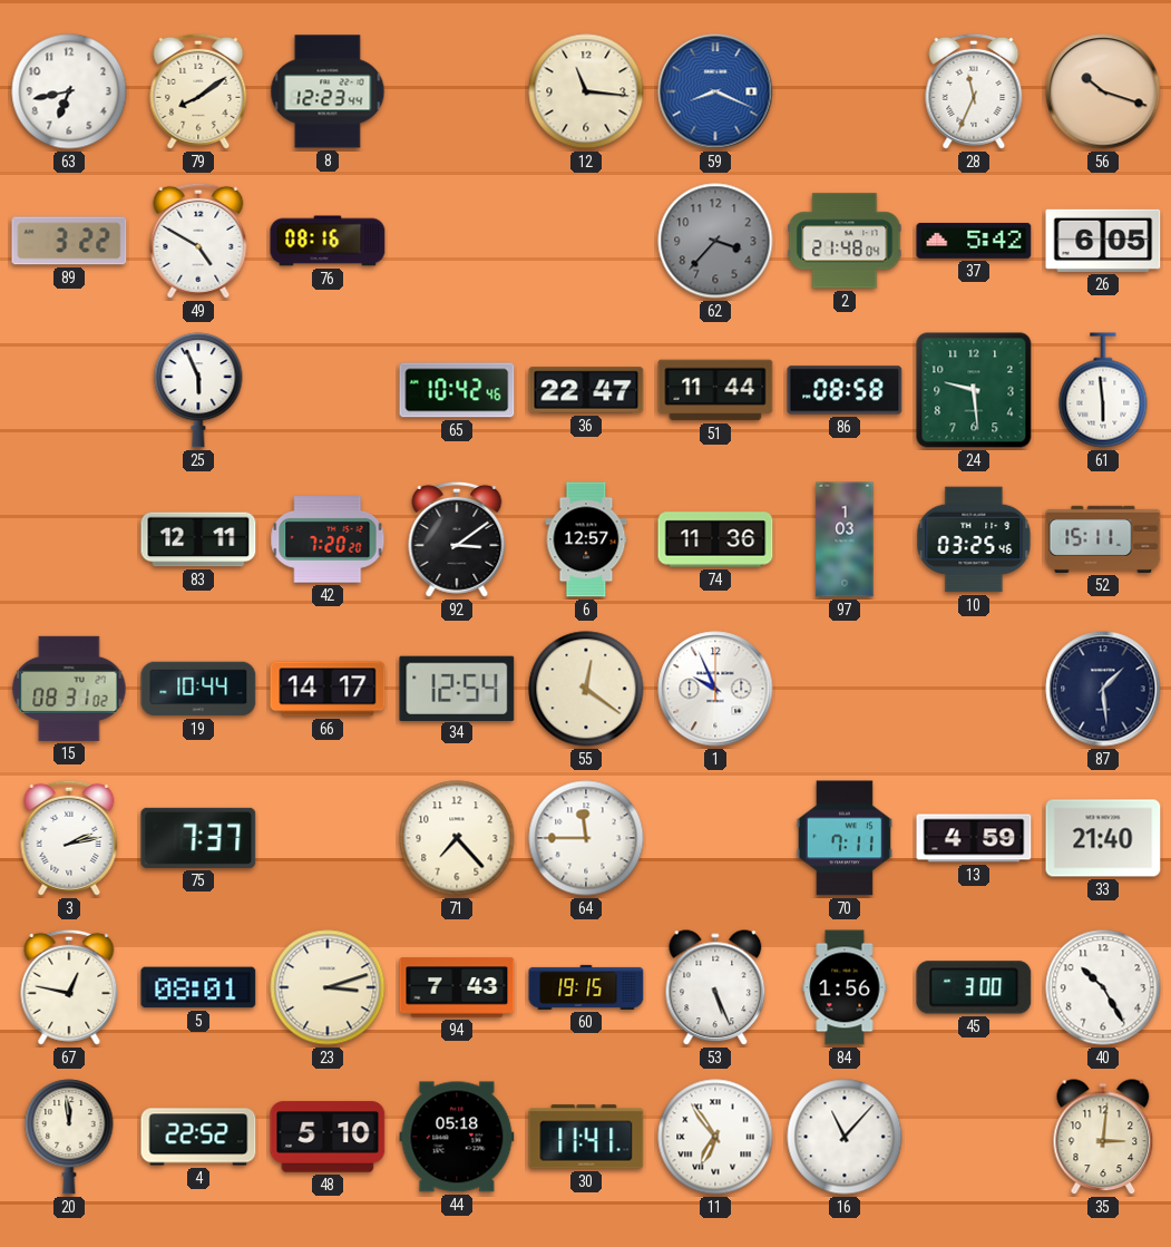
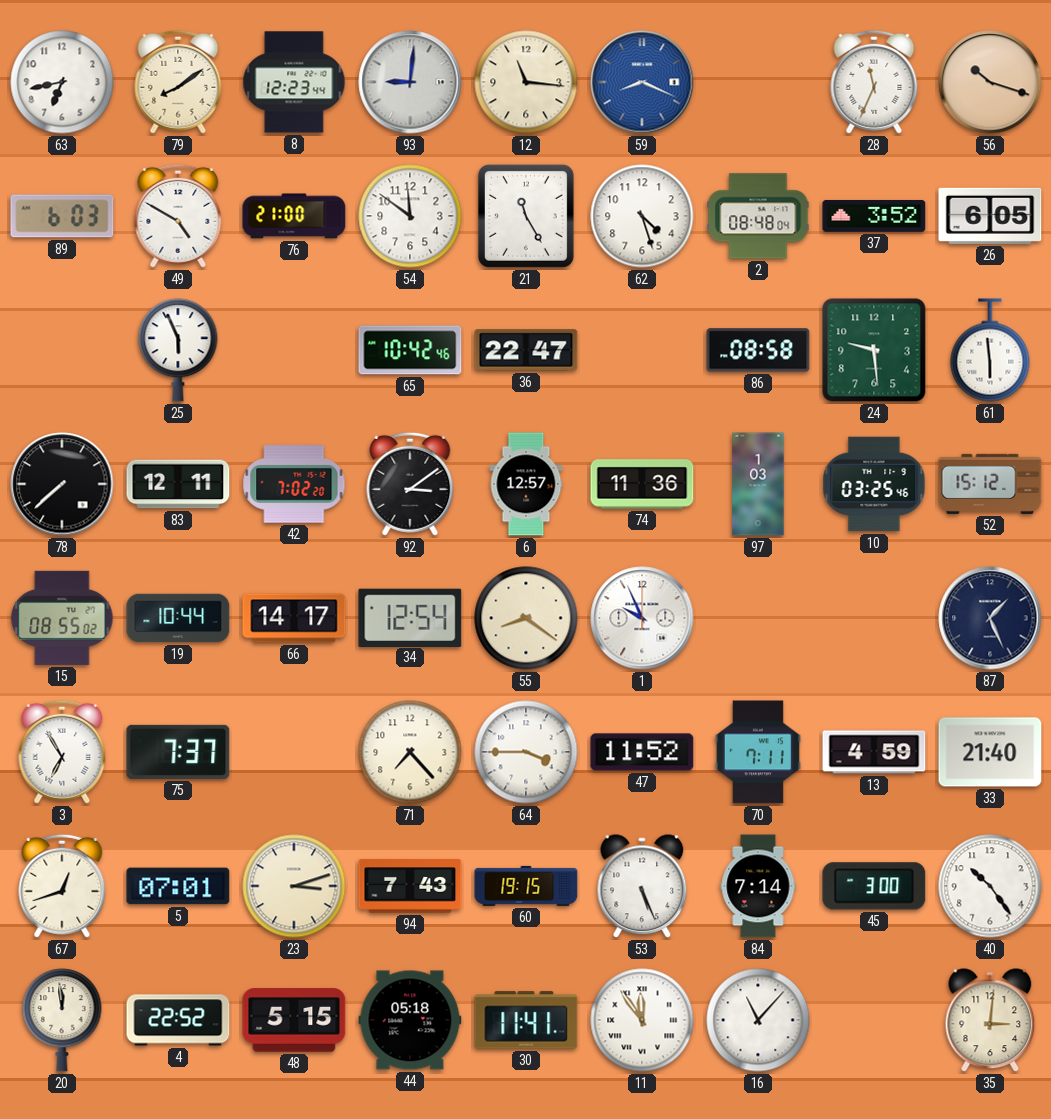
93: none -> 9:01
89: 3:22 -> 6:03
76: 08:16 -> 21:00
54: none -> 11:51
21: none -> 11:25
62: 3:37 -> 4:27
62 dial: grey -> white
2: 21:48 -> 08:48
37: 5:42 -> 3:52
51: 11:44 -> none
78: none -> 7:38
42: 7:20 -> 7:02
52: 15:11 -> 15:12
15: 08:31 -> 08:55
55: 12:21 -> 8:21
87: 1:29 -> 1:26
3: 2:13 -> 6:55
64: 11:45 -> 3:45
47: none -> 11:52
67: 12:47 -> 12:42
5: 08:01 -> 07:01
84: 1:56 -> 7:14
40: 10:25 -> 10:24
48: 5:10 -> 5:15
11: 6:54 -> 11:54
